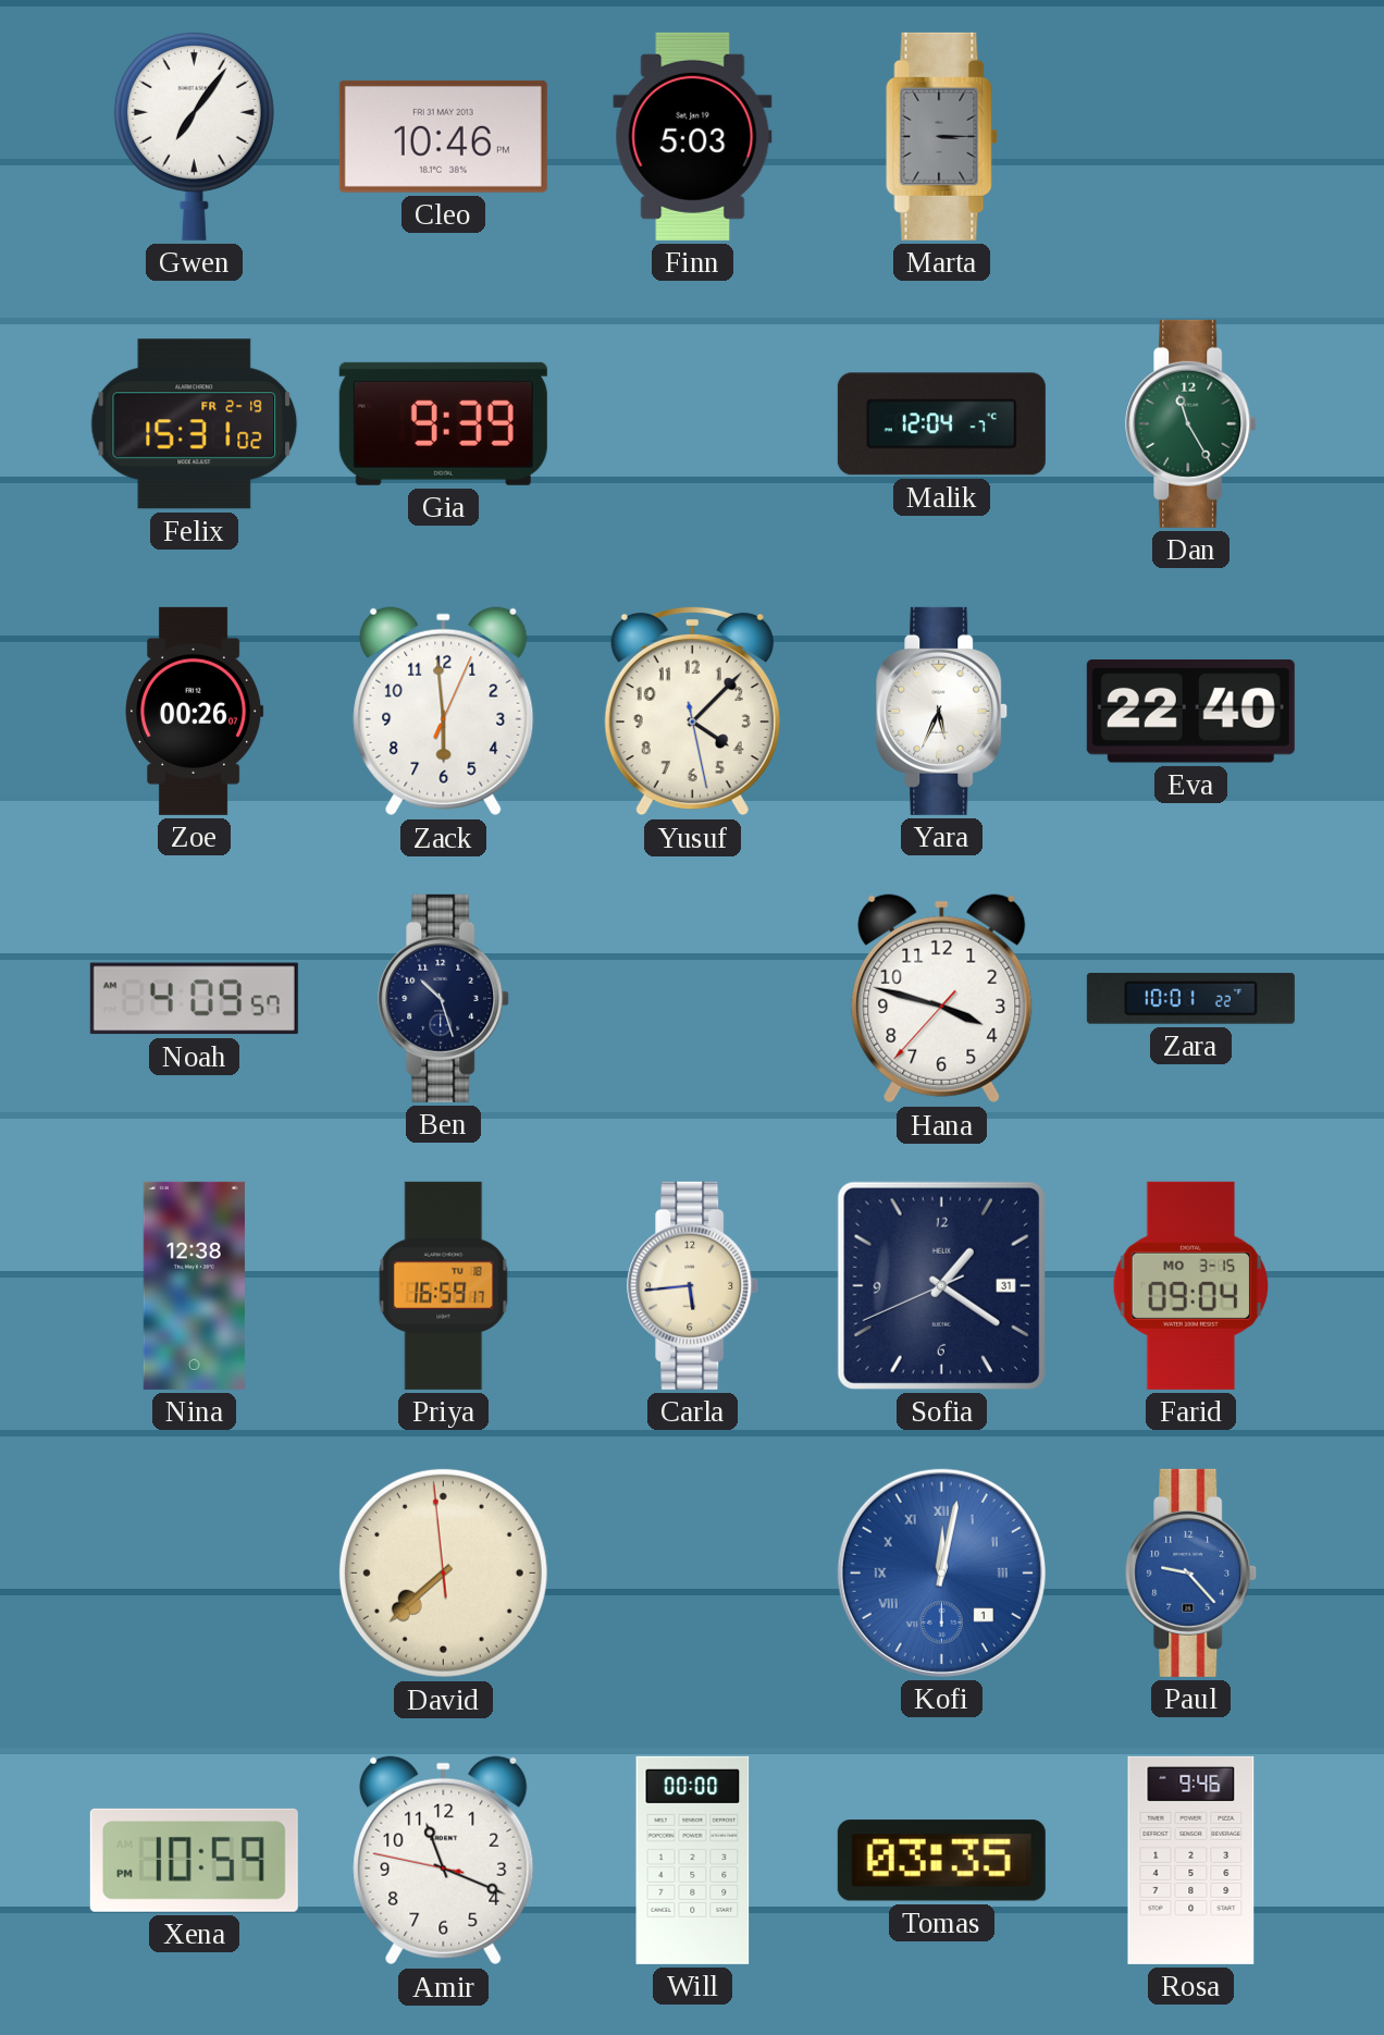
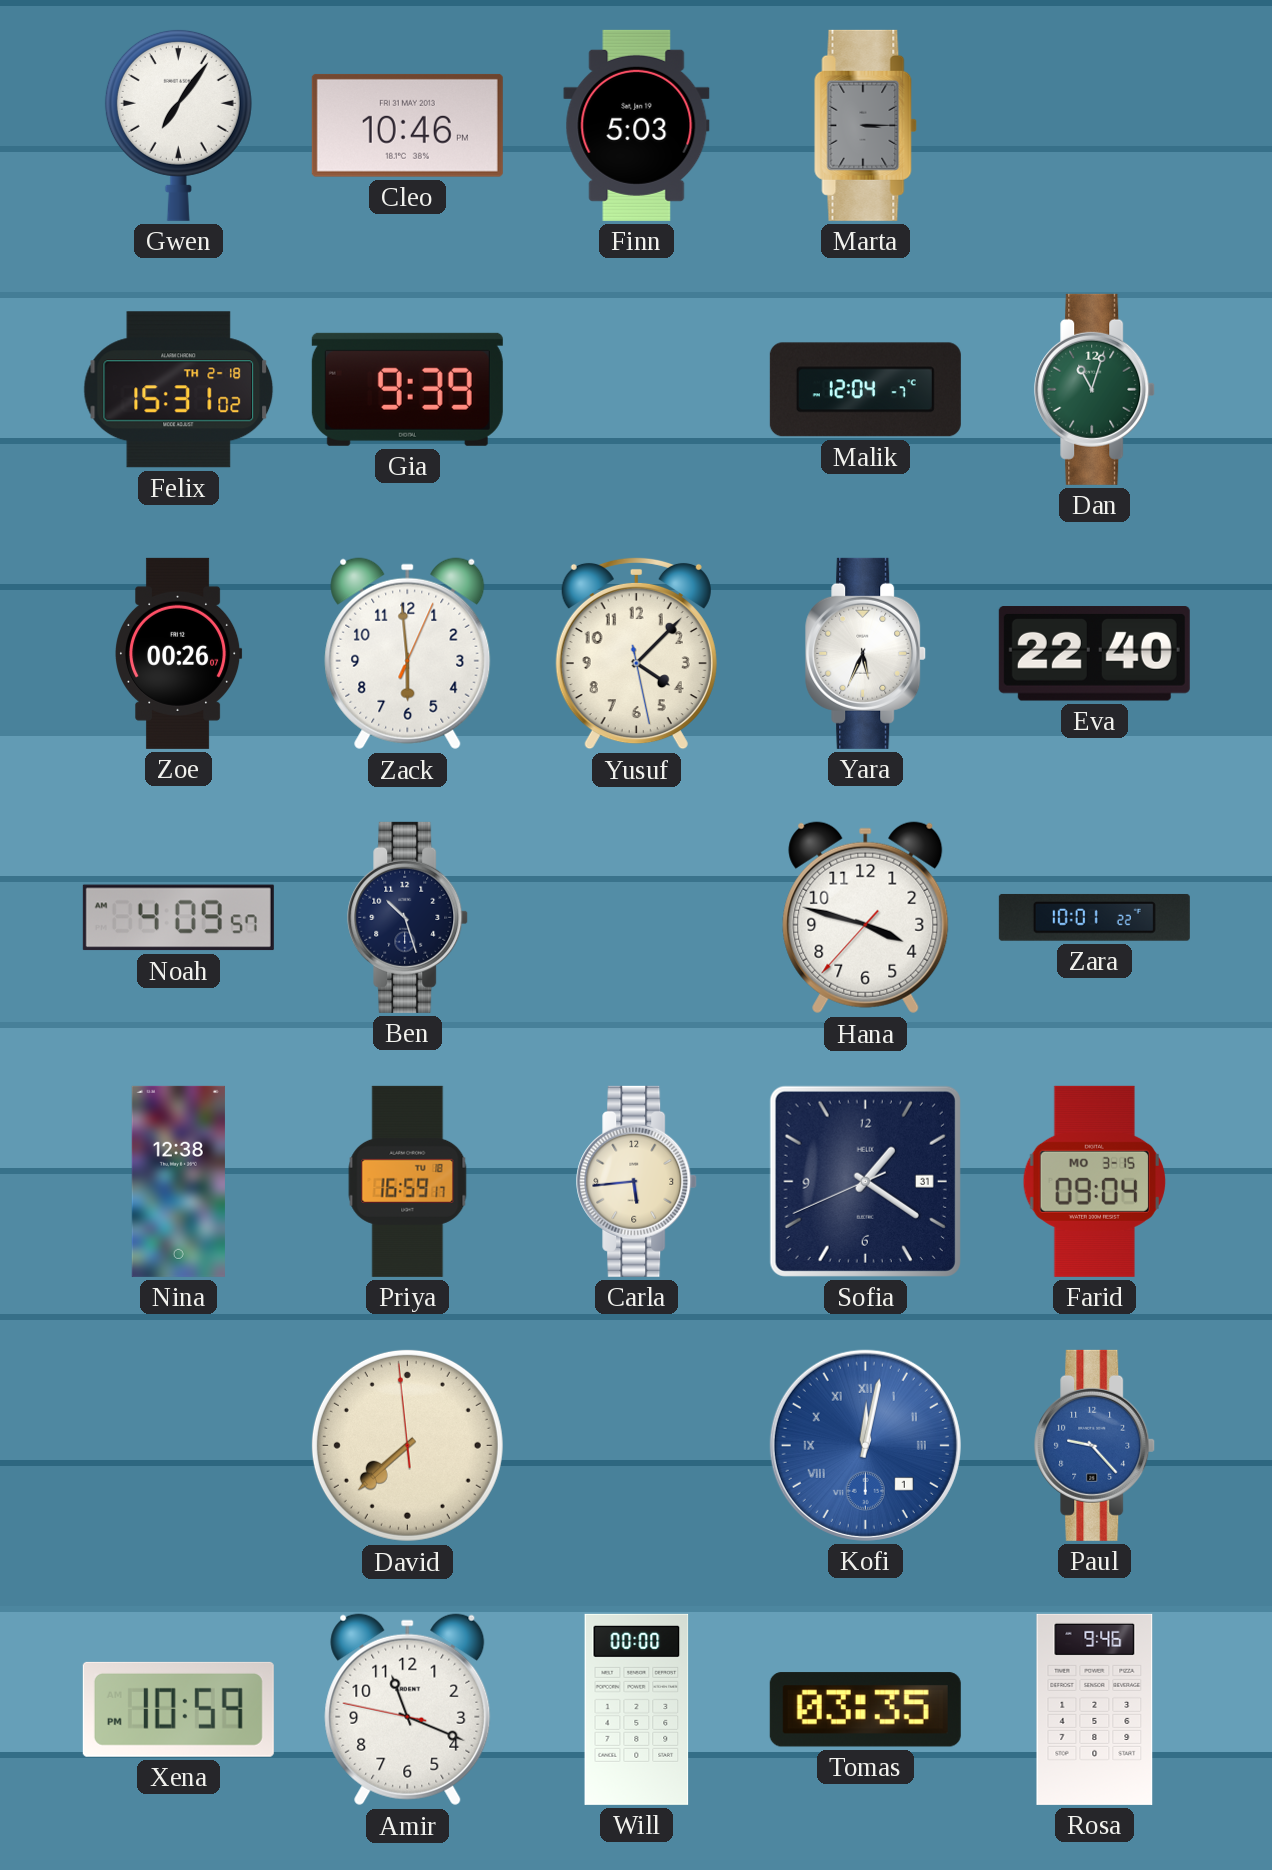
Felix date: FR 2-19 -> TH 2-18
Dan: 11:25 -> 11:03
